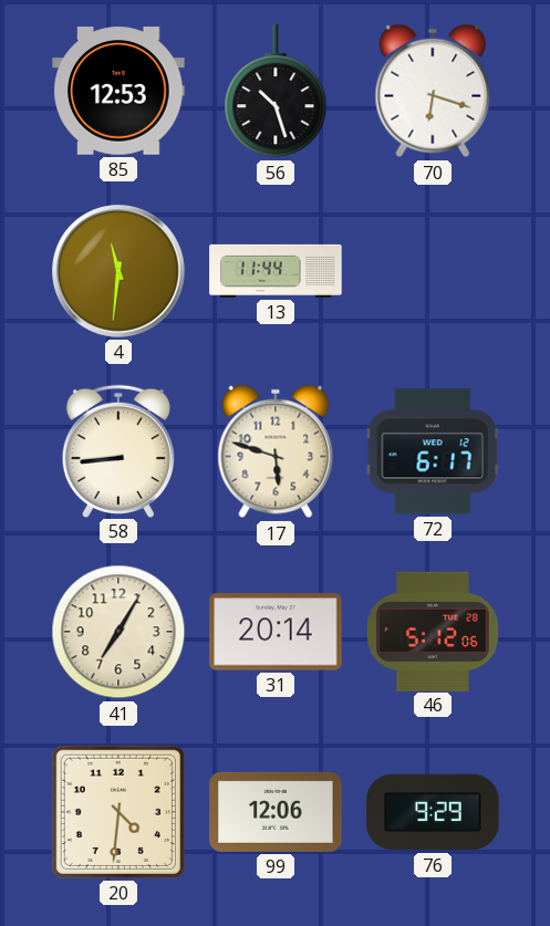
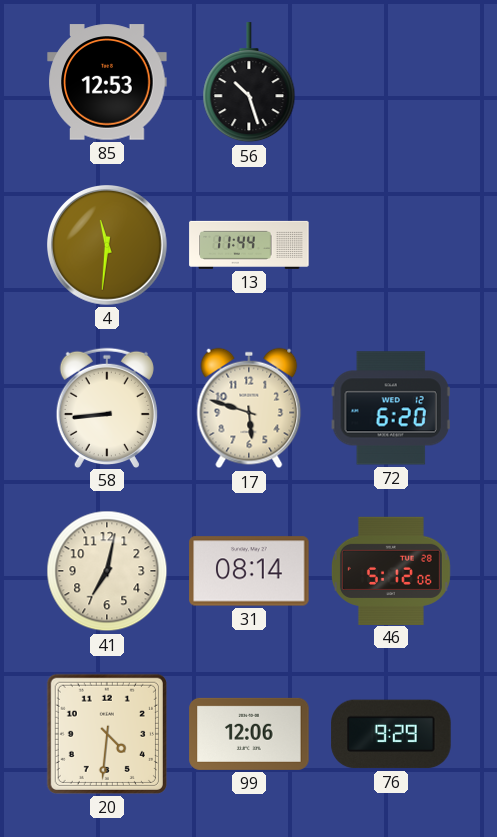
70: 6:18 -> none
72: 6:17 -> 6:20
41: 7:05 -> 7:02
31: 20:14 -> 08:14
